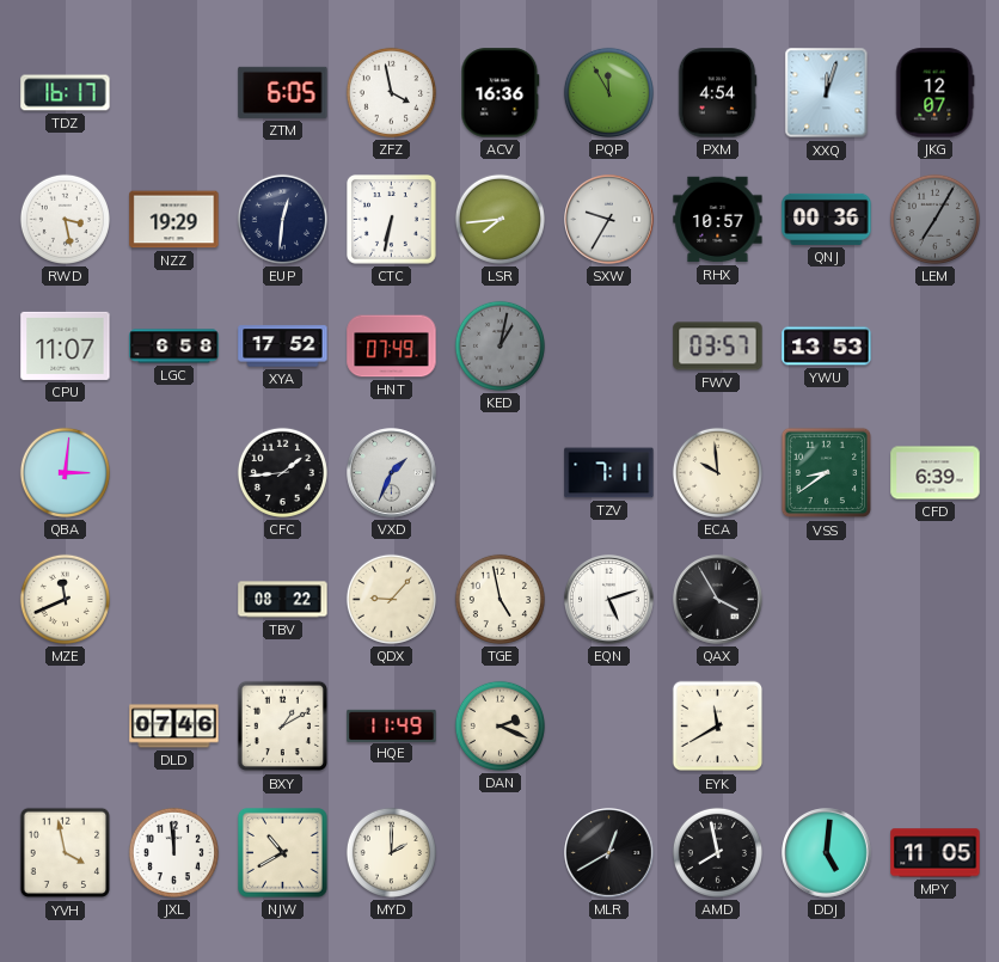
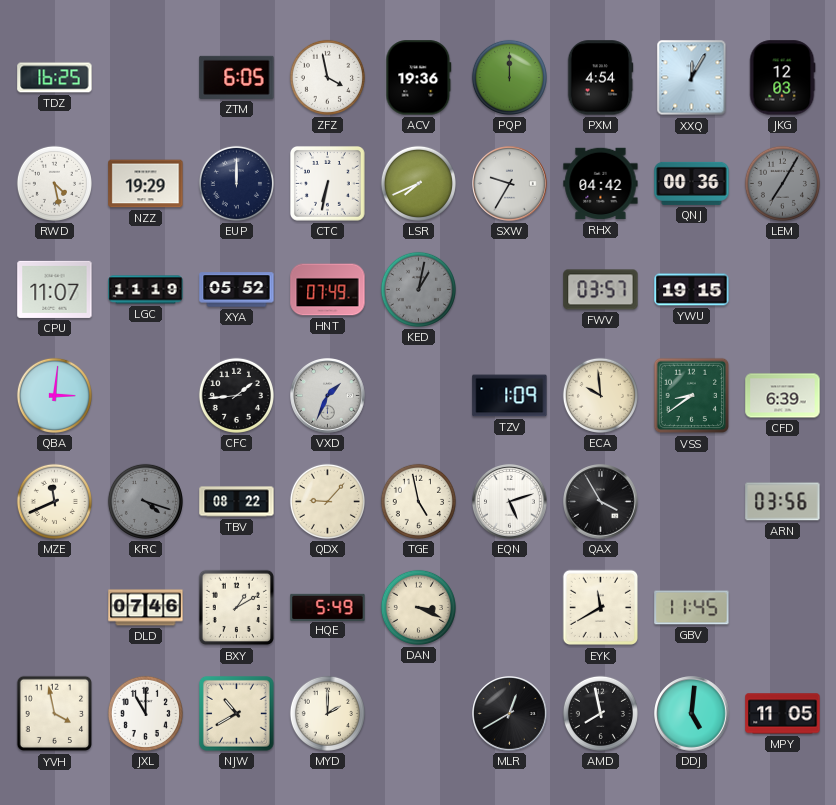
TDZ: 16:17 -> 16:25
ACV: 16:36 -> 19:36
PQP: 11:55 -> 12:00
XXQ: 12:03 -> 12:05
JKG: 12:07 -> 12:03
RWD: 3:28 -> 4:28
EUP: 12:31 -> 12:00
LSR: 7:44 -> 7:41
RHX: 10:57 -> 04:42
LGC: 6:58 -> 11:19
XYA: 17:52 -> 05:52
YWU: 13:53 -> 19:15
TZV: 7:11 -> 1:09
KRC: none -> 4:18
ARN: none -> 03:56
HQE: 11:49 -> 5:49
DAN: 2:19 -> 3:19
GBV: none -> 11:45
JXL: 11:59 -> 11:00
